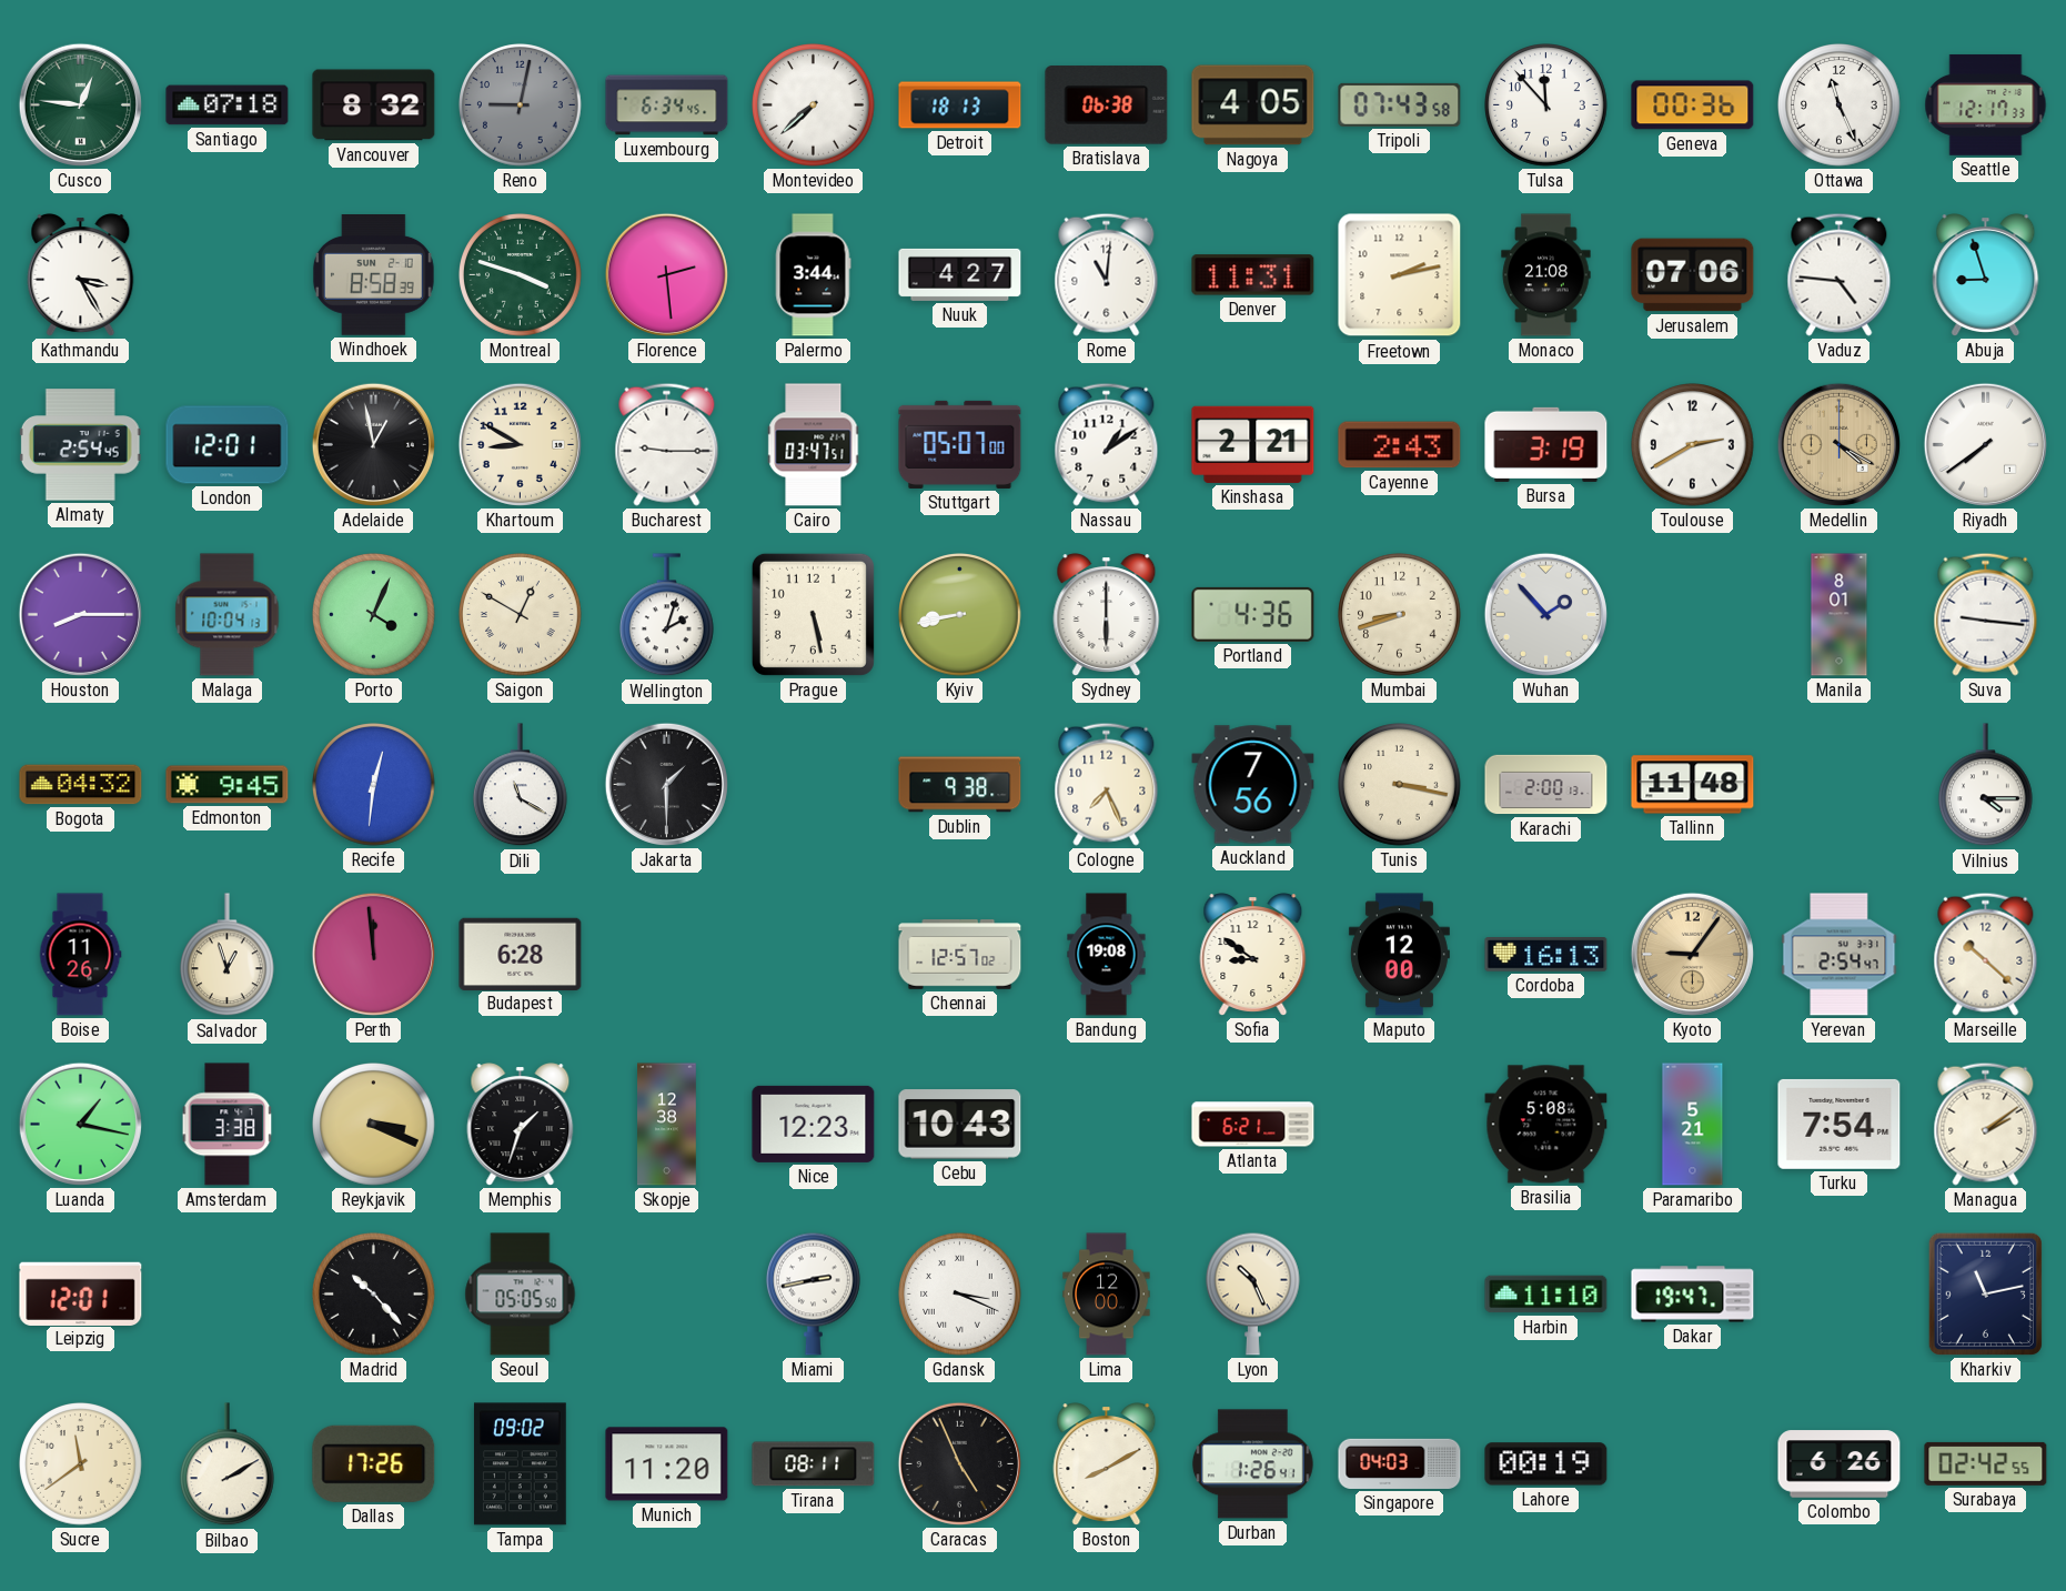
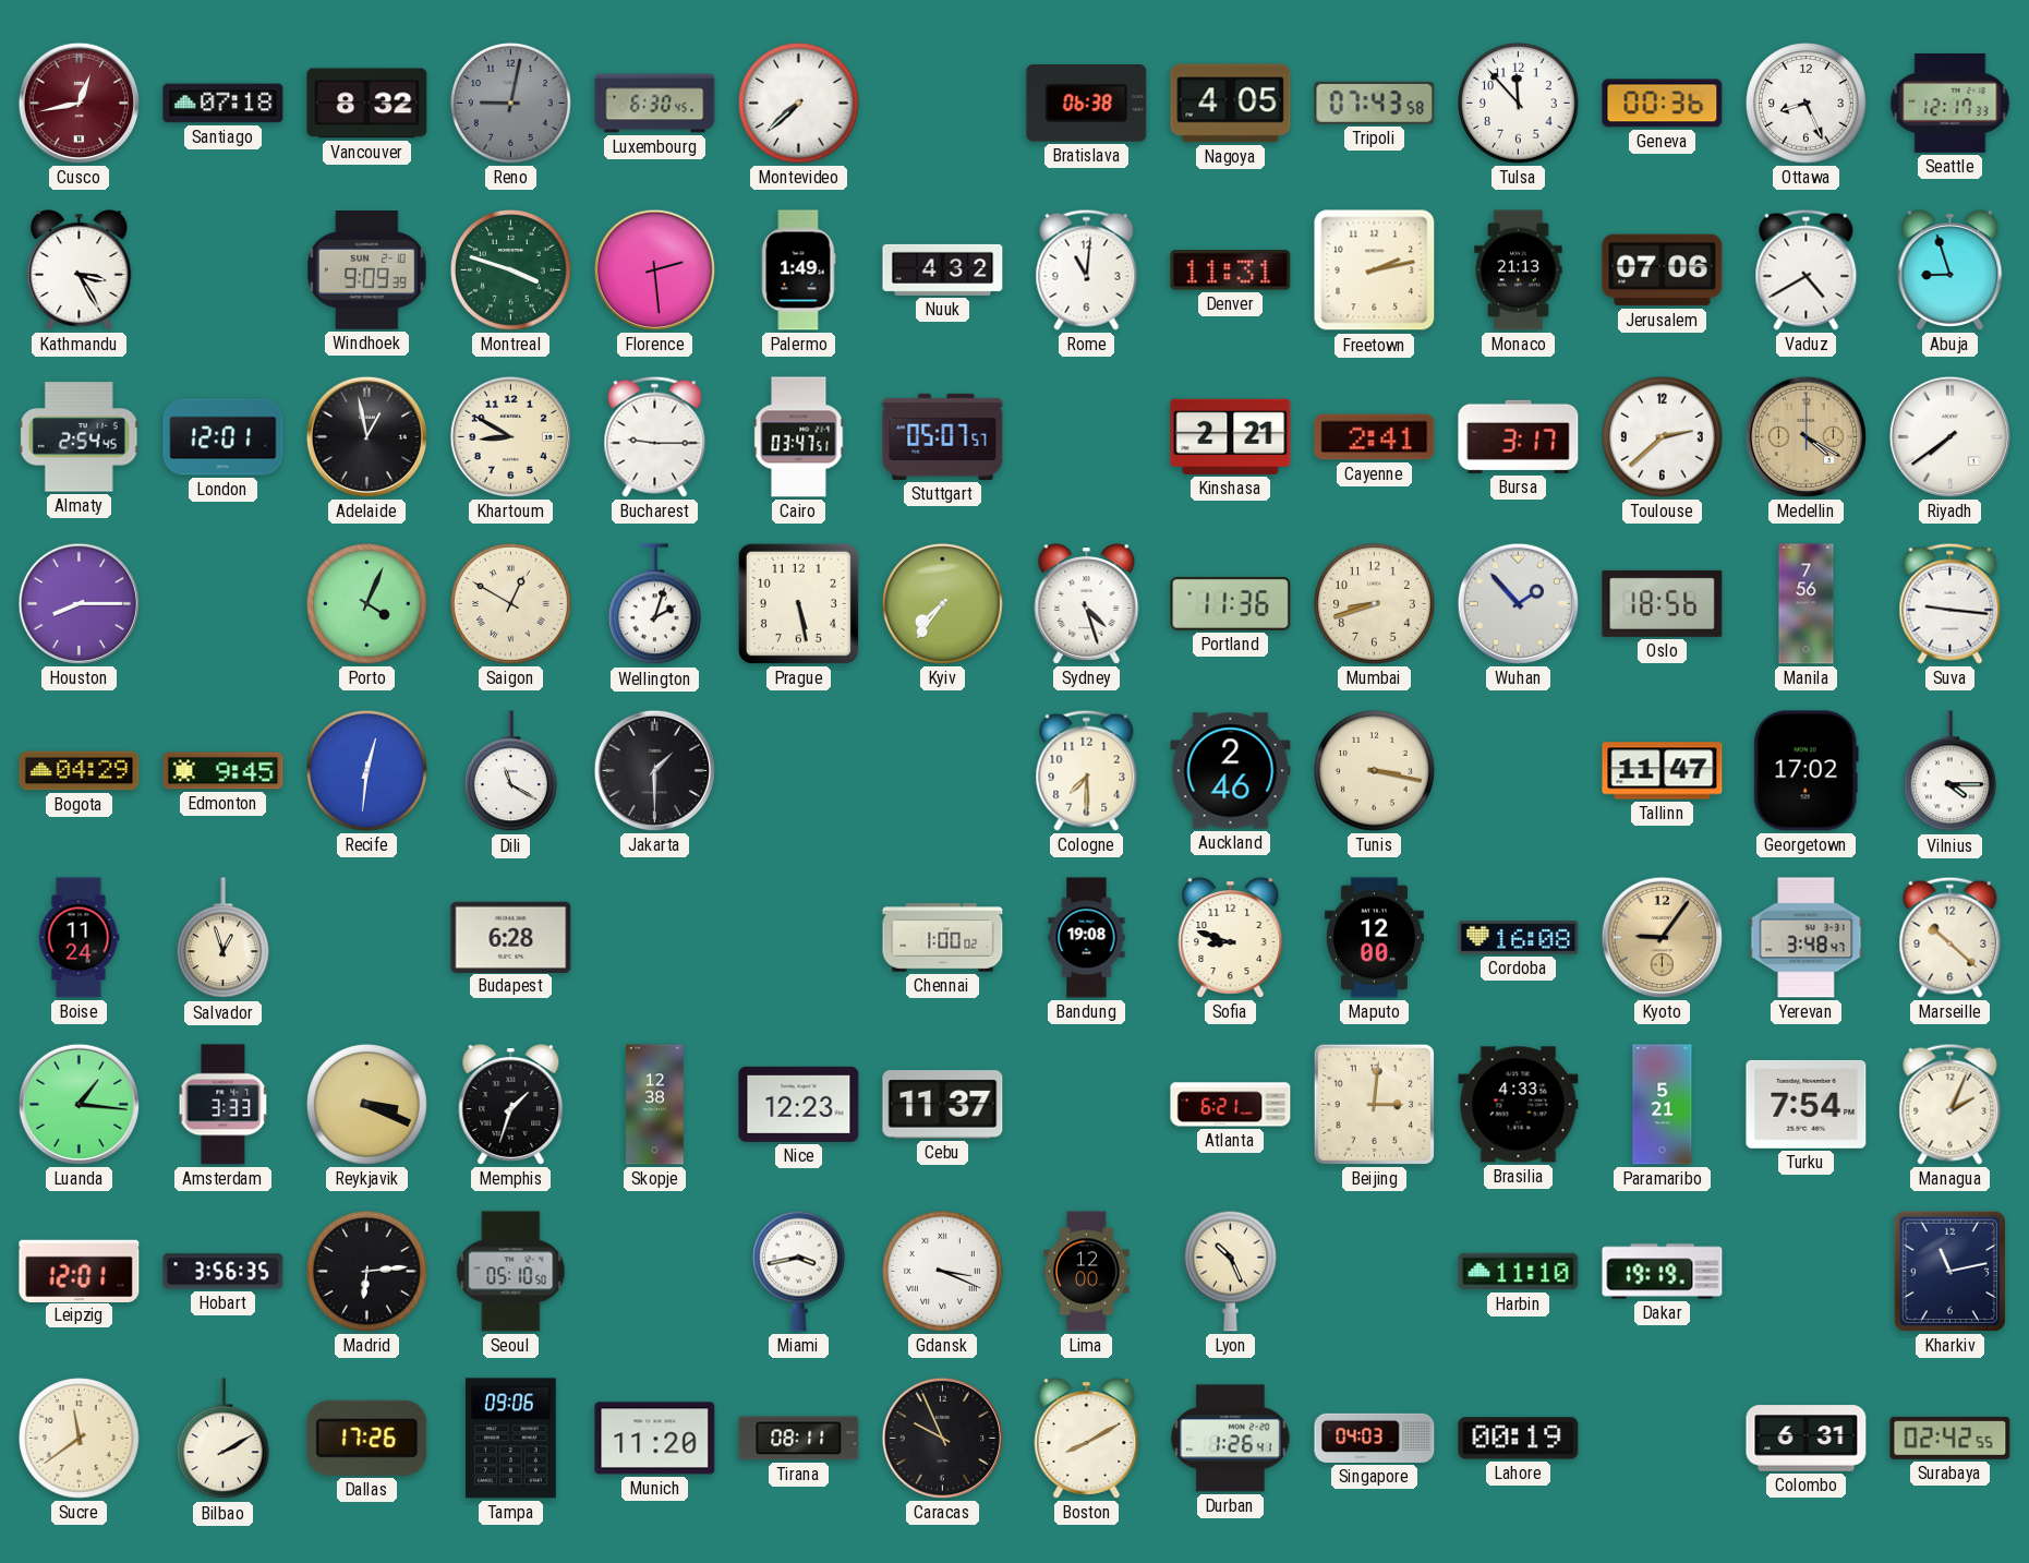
Cusco: 12:46 -> 12:43
Cusco dial: green -> burgundy
Luxembourg: 6:34 -> 6:30
Detroit: 18:13 -> none
Ottawa: 11:26 -> 8:26
Windhoek: 8:58 -> 9:09
Palermo: 3:44 -> 1:49
Nuuk: 4:27 -> 4:32
Monaco: 21:08 -> 21:13
Vaduz: 4:46 -> 4:40
Stuttgart: 05:07:00 -> 05:07:57
Nassau: 1:09 -> none
Cayenne: 2:43 -> 2:41
Bursa: 3:19 -> 3:17
Toulouse: 2:40 -> 2:38
Malaga: 10:04 -> none
Kyiv: 8:43 -> 7:36
Sydney: 6:00 -> 4:27
Portland: 4:36 -> 11:36
Oslo: none -> 18:56
Manila: 8:01 -> 7:56
Bogota: 04:32 -> 04:29
Dublin: 9:38 -> none
Cologne: 7:26 -> 7:30
Auckland: 7:56 -> 2:46
Karachi: 2:00 -> none
Tallinn: 11:48 -> 11:47
Georgetown: none -> 17:02
Boise: 11:26 -> 11:24
Perth: 11:59 -> none
Chennai: 12:57 -> 1:00
Sofia: 8:51 -> 8:48
Cordoba: 16:13 -> 16:08
Yerevan: 2:54 -> 3:48
Luanda: 1:17 -> 1:16
Amsterdam: 3:38 -> 3:33
Cebu: 10:43 -> 11:37
Beijing: none -> 3:01
Brasilia: 5:08 -> 4:33
Managua: 2:09 -> 2:04
Hobart: none -> 3:56
Madrid: 10:23 -> 6:14
Seoul: 05:05 -> 05:10
Miami: 2:43 -> 3:43
Dakar: 19:47 -> 19:19
Tampa: 09:02 -> 09:06
Caracas: 4:56 -> 9:56
Colombo: 6:26 -> 6:31
